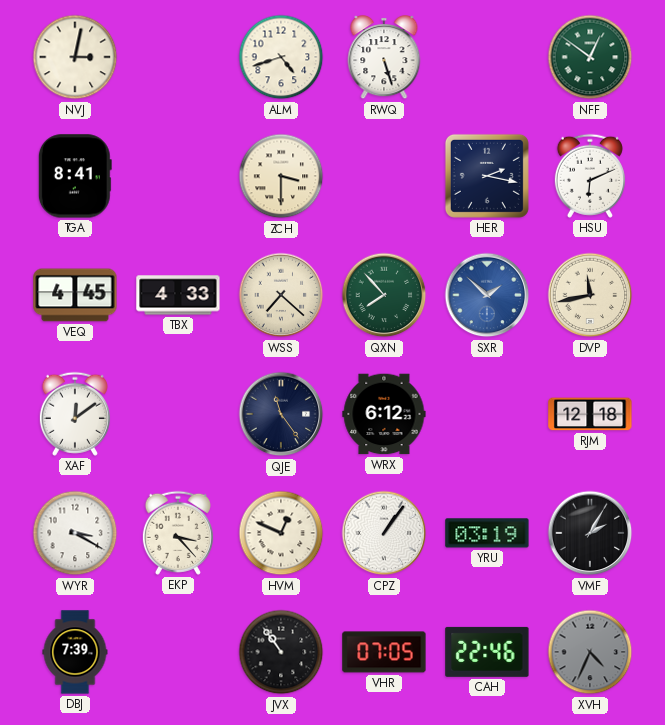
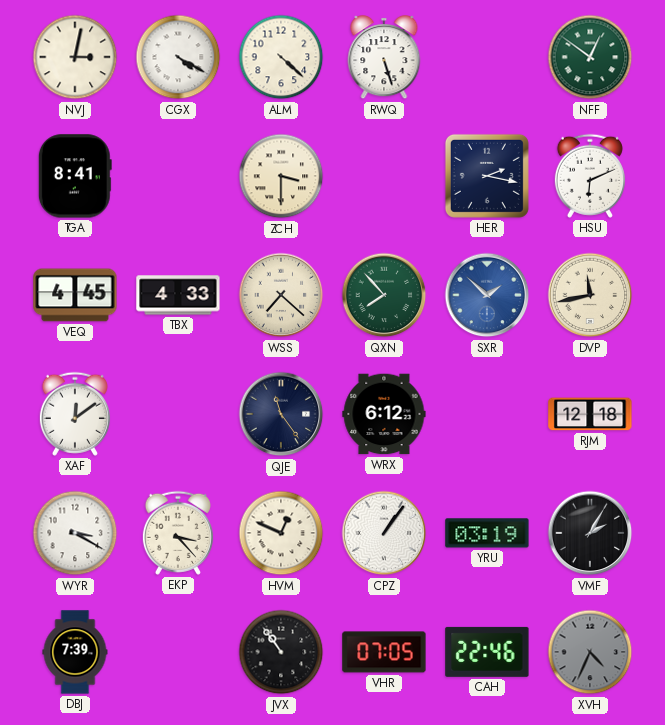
CGX: none -> 4:20
ALM: 4:42 -> 4:22
